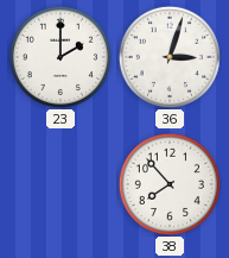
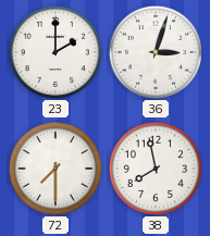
72: none -> 7:30
38: 7:53 -> 7:58
